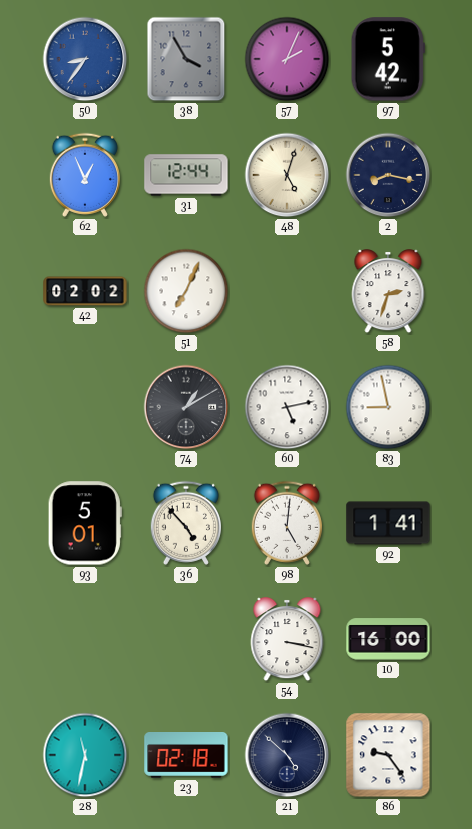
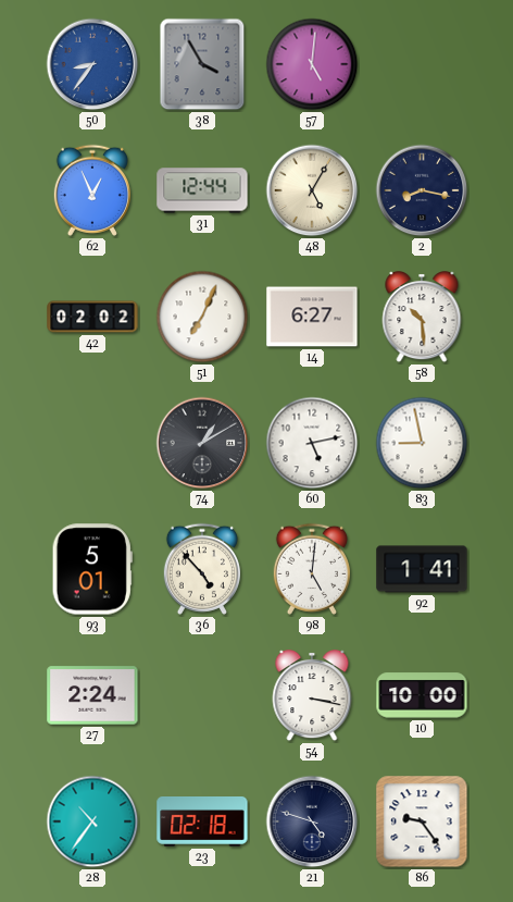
57: 2:04 -> 5:01
97: 5:42 -> none
48: 5:03 -> 5:05
14: none -> 6:27
58: 2:33 -> 10:29
27: none -> 2:24
10: 16:00 -> 10:00
28: 11:32 -> 10:36
21: 4:52 -> 4:48
